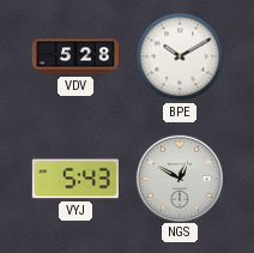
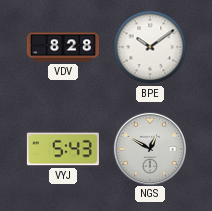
VDV: 5:28 -> 8:28
BPE: 10:10 -> 10:09
